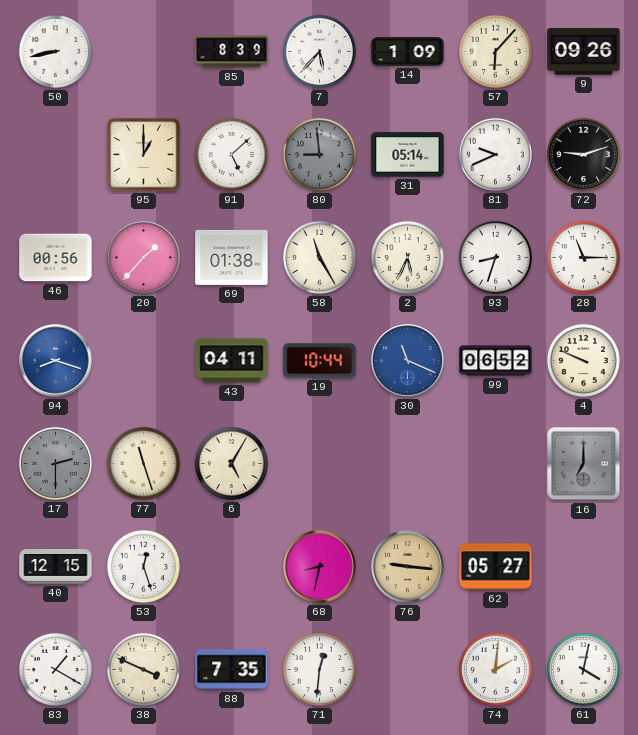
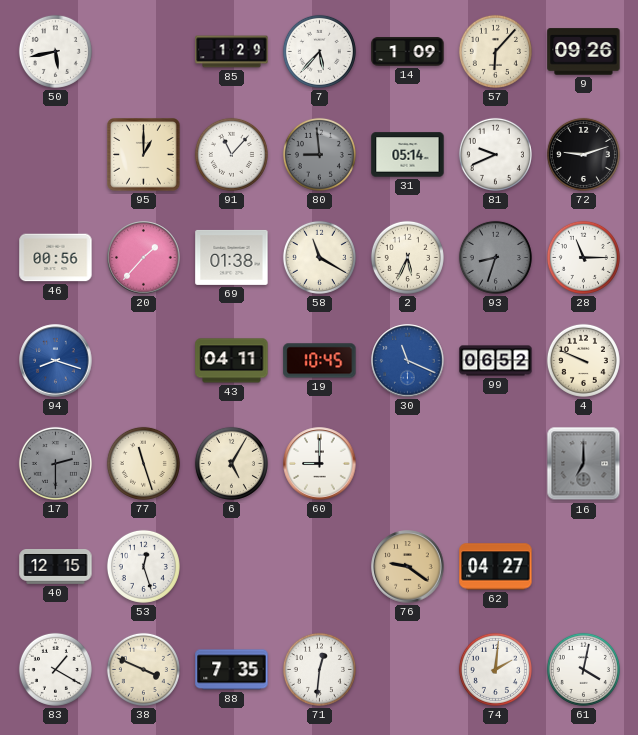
50: 8:43 -> 5:43
85: 8:39 -> 1:29
91: 5:08 -> 11:07
58: 11:25 -> 11:20
93 dial: white -> grey
19: 10:44 -> 10:45
60: none -> 9:00
68: 8:32 -> none
76: 9:16 -> 9:21
62: 05:27 -> 04:27
